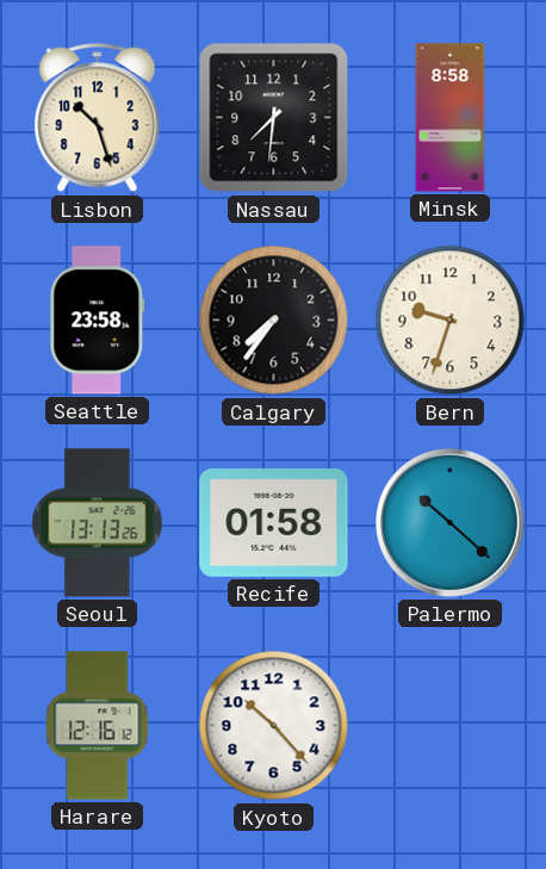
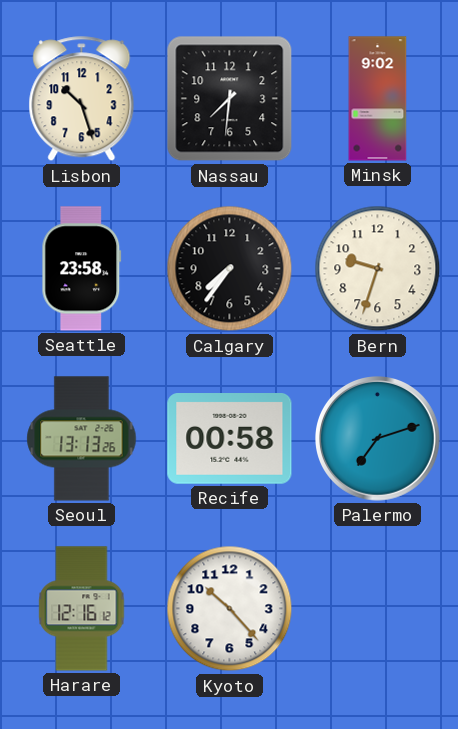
Minsk: 8:58 -> 9:02
Recife: 01:58 -> 00:58
Palermo: 10:22 -> 7:12
